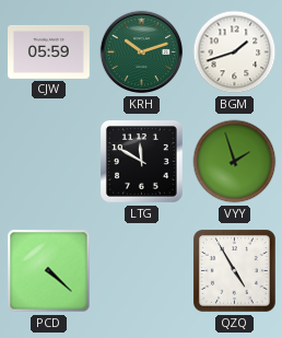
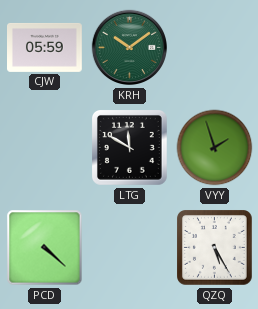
KRH: 10:12 -> 10:09
BGM: 1:42 -> none
QZQ: 4:55 -> 5:25
